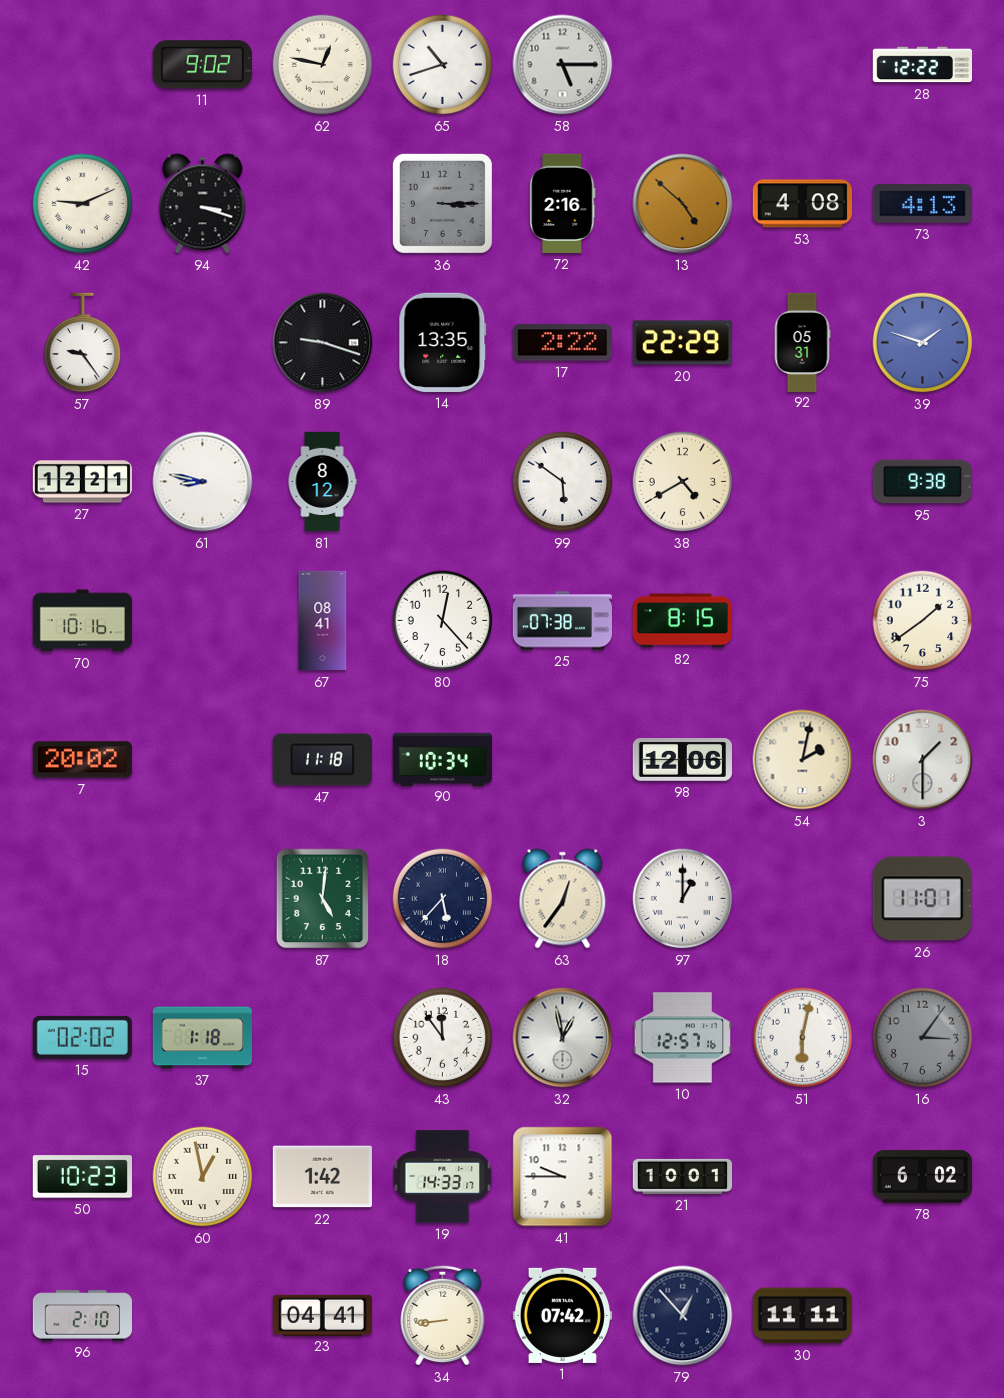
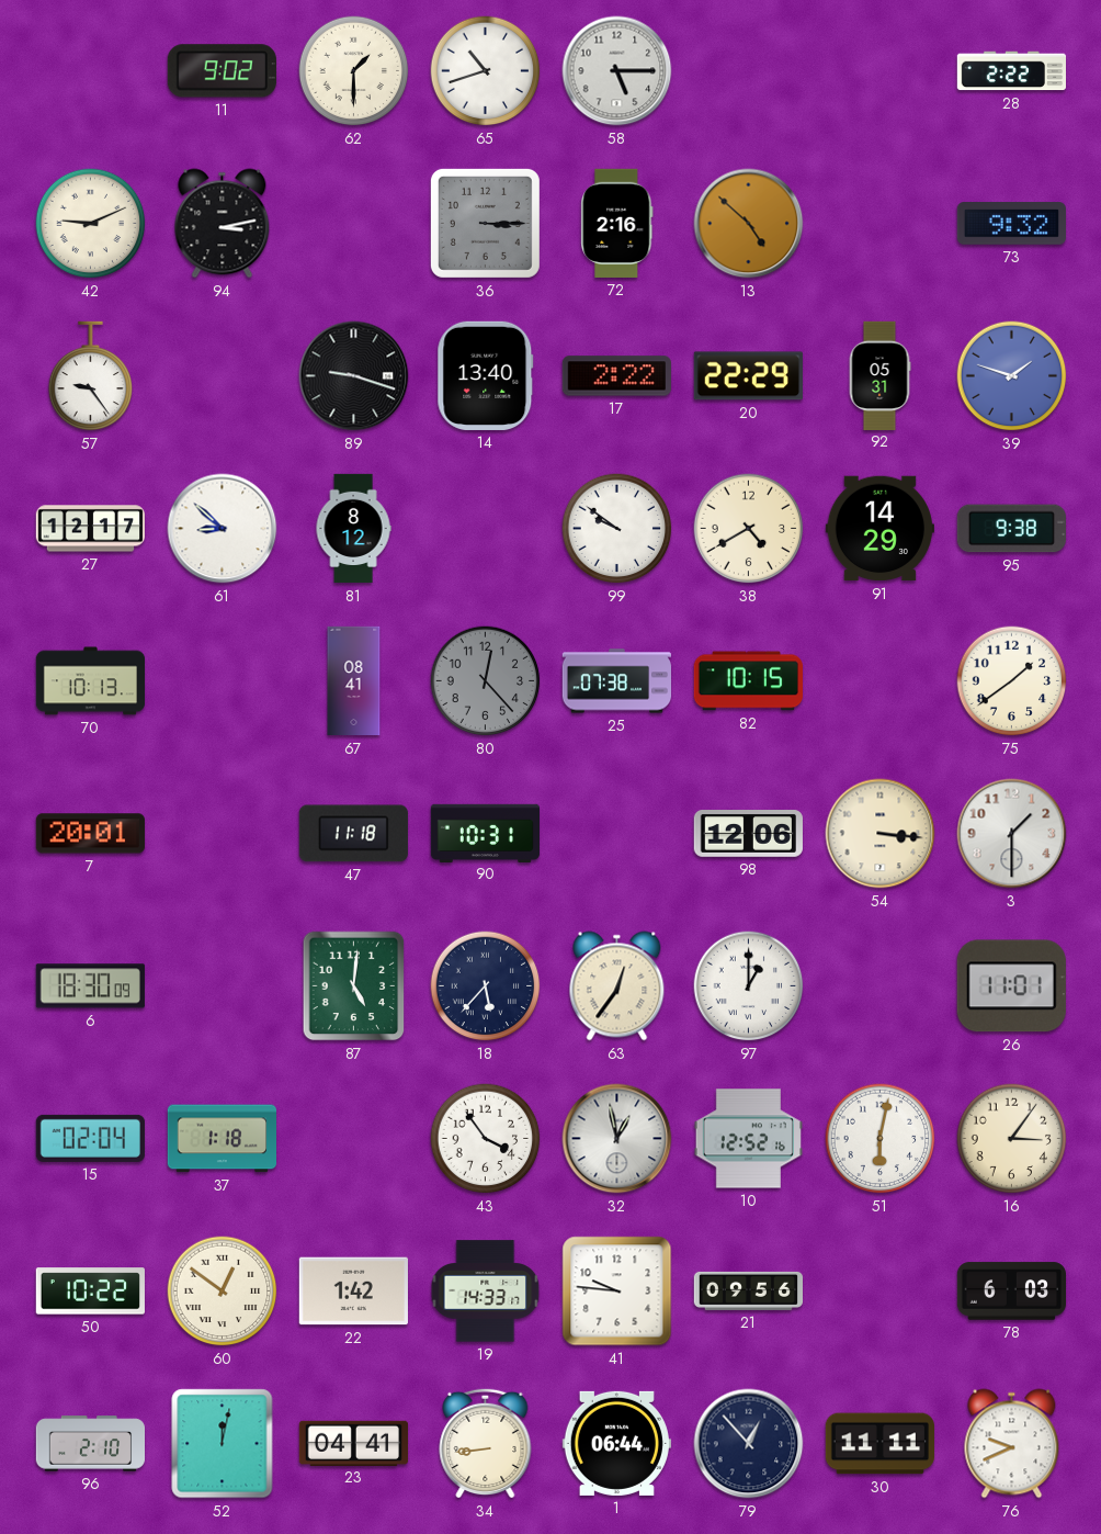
62: 12:47 -> 1:30
28: 12:22 -> 2:22
94: 3:18 -> 3:13
53: 4:08 -> none
73: 4:13 -> 9:32
14: 13:35 -> 13:40
27: 12:21 -> 12:17
61: 8:47 -> 8:52
99: 5:51 -> 9:51
91: none -> 14:29
70: 10:16 -> 10:13
80 dial: white -> grey
82: 8:15 -> 10:15
7: 20:02 -> 20:01
90: 10:34 -> 10:31
54: 2:02 -> 3:16
6: none -> 18:30
15: 02:02 -> 02:04
43: 11:54 -> 3:54
10: 12:57 -> 12:52
16 dial: grey -> cream
50: 10:23 -> 10:22
60: 12:58 -> 12:51
41: 9:45 -> 9:46
21: 10:01 -> 09:56
78: 6:02 -> 6:03
52: none -> 12:02
1: 07:42 -> 06:44
76: none -> 9:41
